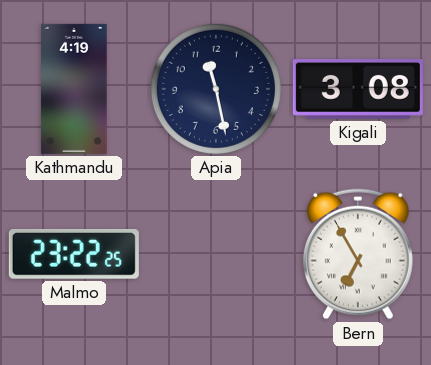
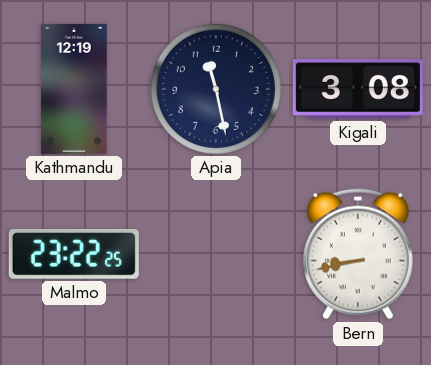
Kathmandu: 4:19 -> 12:19
Bern: 6:55 -> 8:43
